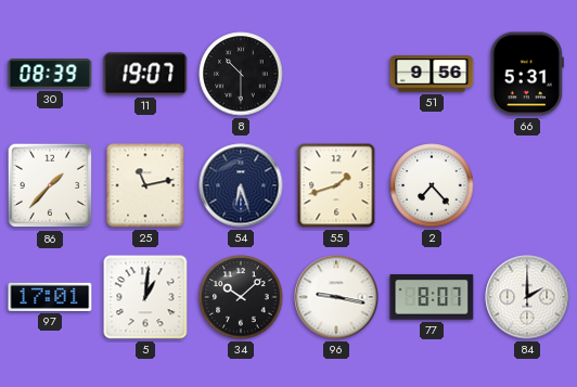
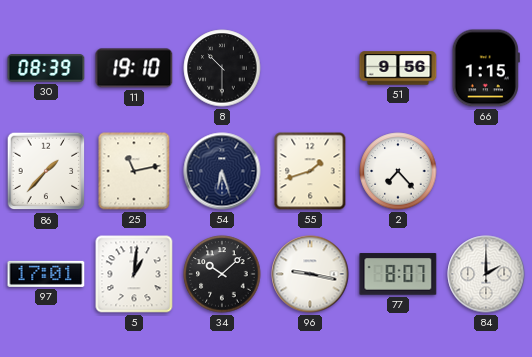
11: 19:07 -> 19:10
66: 5:31 -> 1:15
